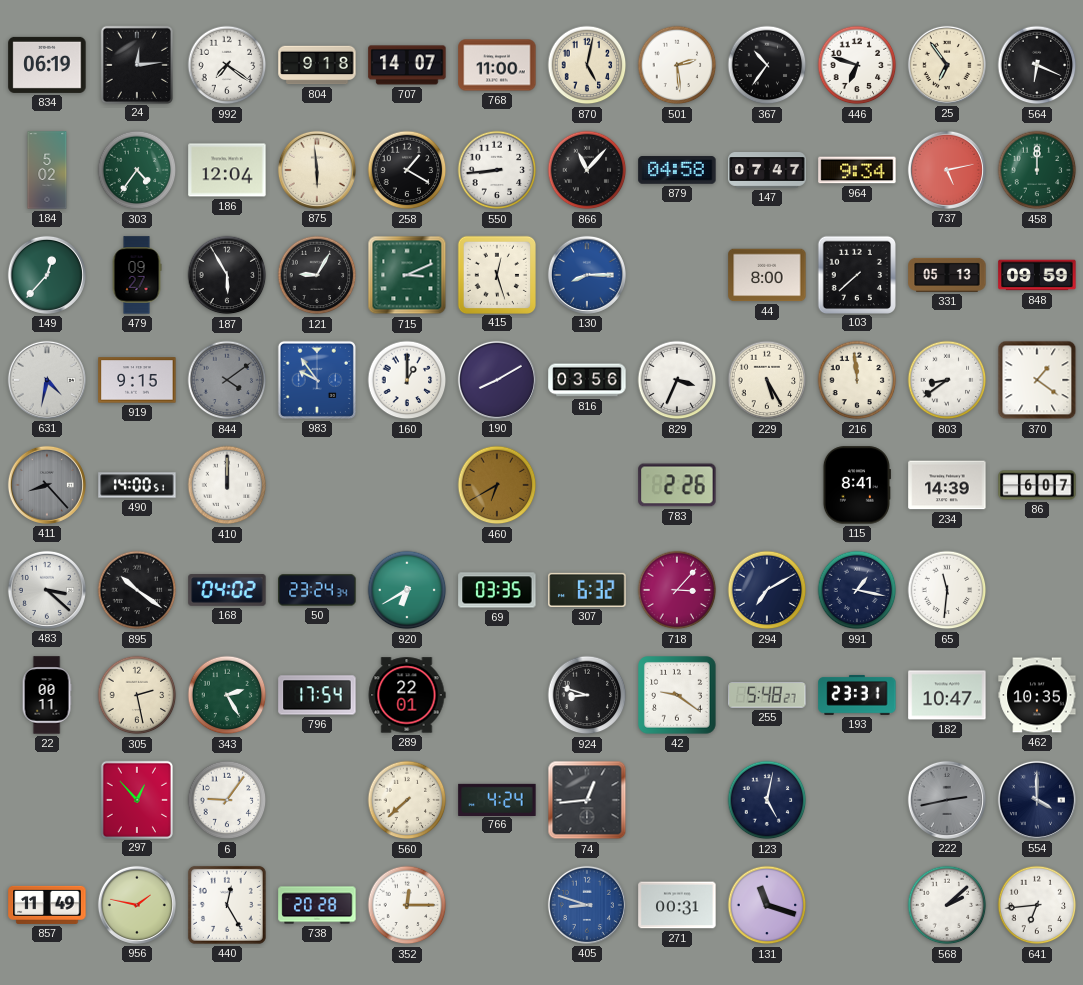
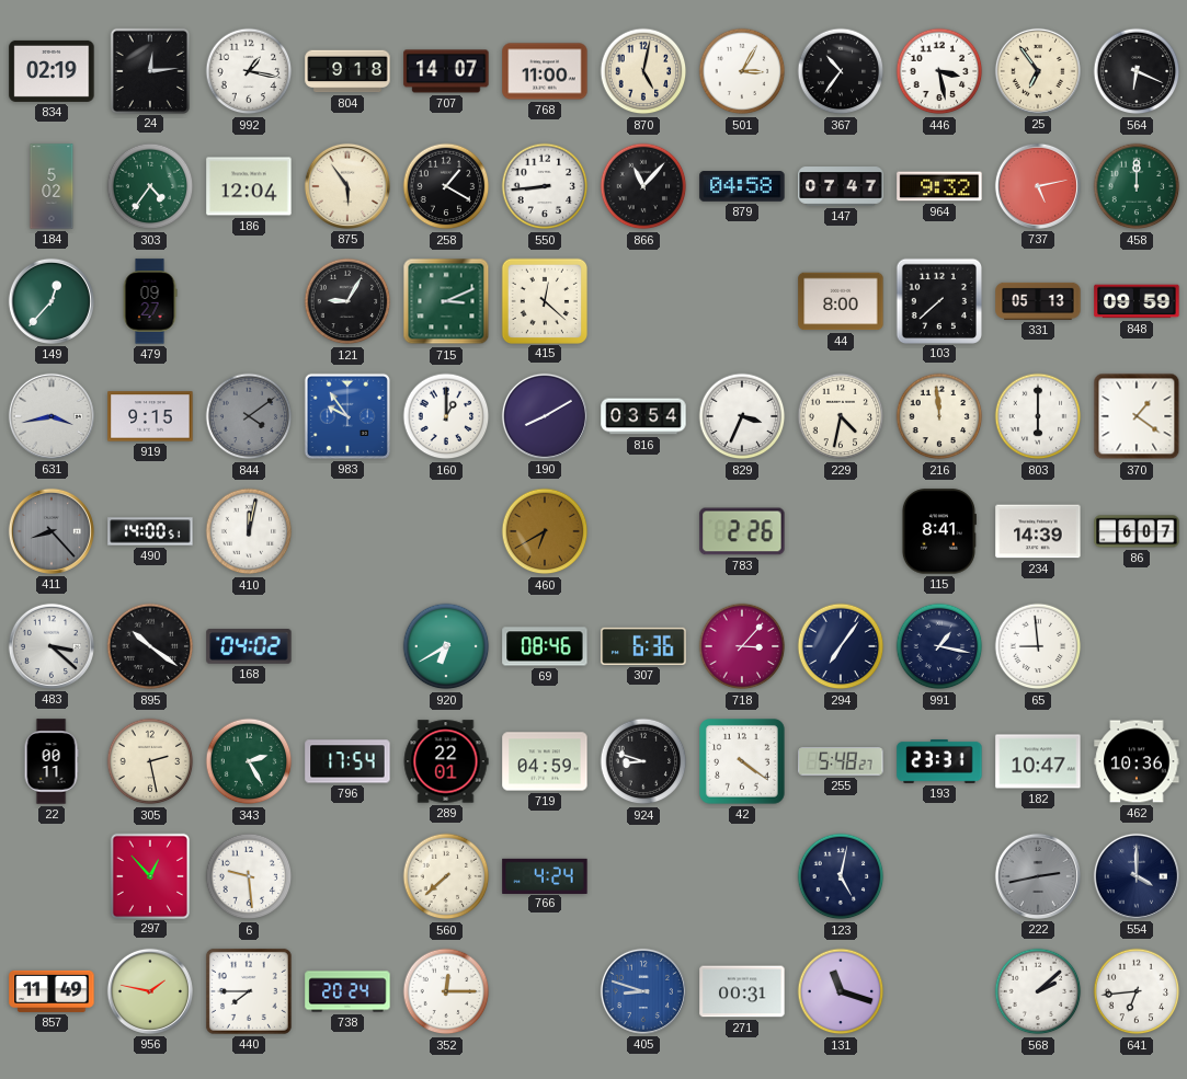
834: 06:19 -> 02:19
992: 7:21 -> 1:17
501: 2:29 -> 3:05
446: 6:48 -> 3:28
875: 5:59 -> 5:54
964: 9:34 -> 9:32
187: 5:55 -> none
415: 12:27 -> 12:22
130: 8:15 -> none
631: 4:32 -> 3:43
816: 03:56 -> 03:54
229: 5:25 -> 4:32
803: 8:39 -> 6:00
410: 12:00 -> 12:02
50: 23:24 -> none
69: 03:35 -> 08:46
307: 6:32 -> 6:36
294: 7:10 -> 7:06
65: 11:31 -> 8:59
719: none -> 04:59
42: 9:21 -> 4:21
462: 10:35 -> 10:36
6: 9:06 -> 9:29
74: 12:44 -> none
440: 12:25 -> 7:45
738: 20:28 -> 20:24
